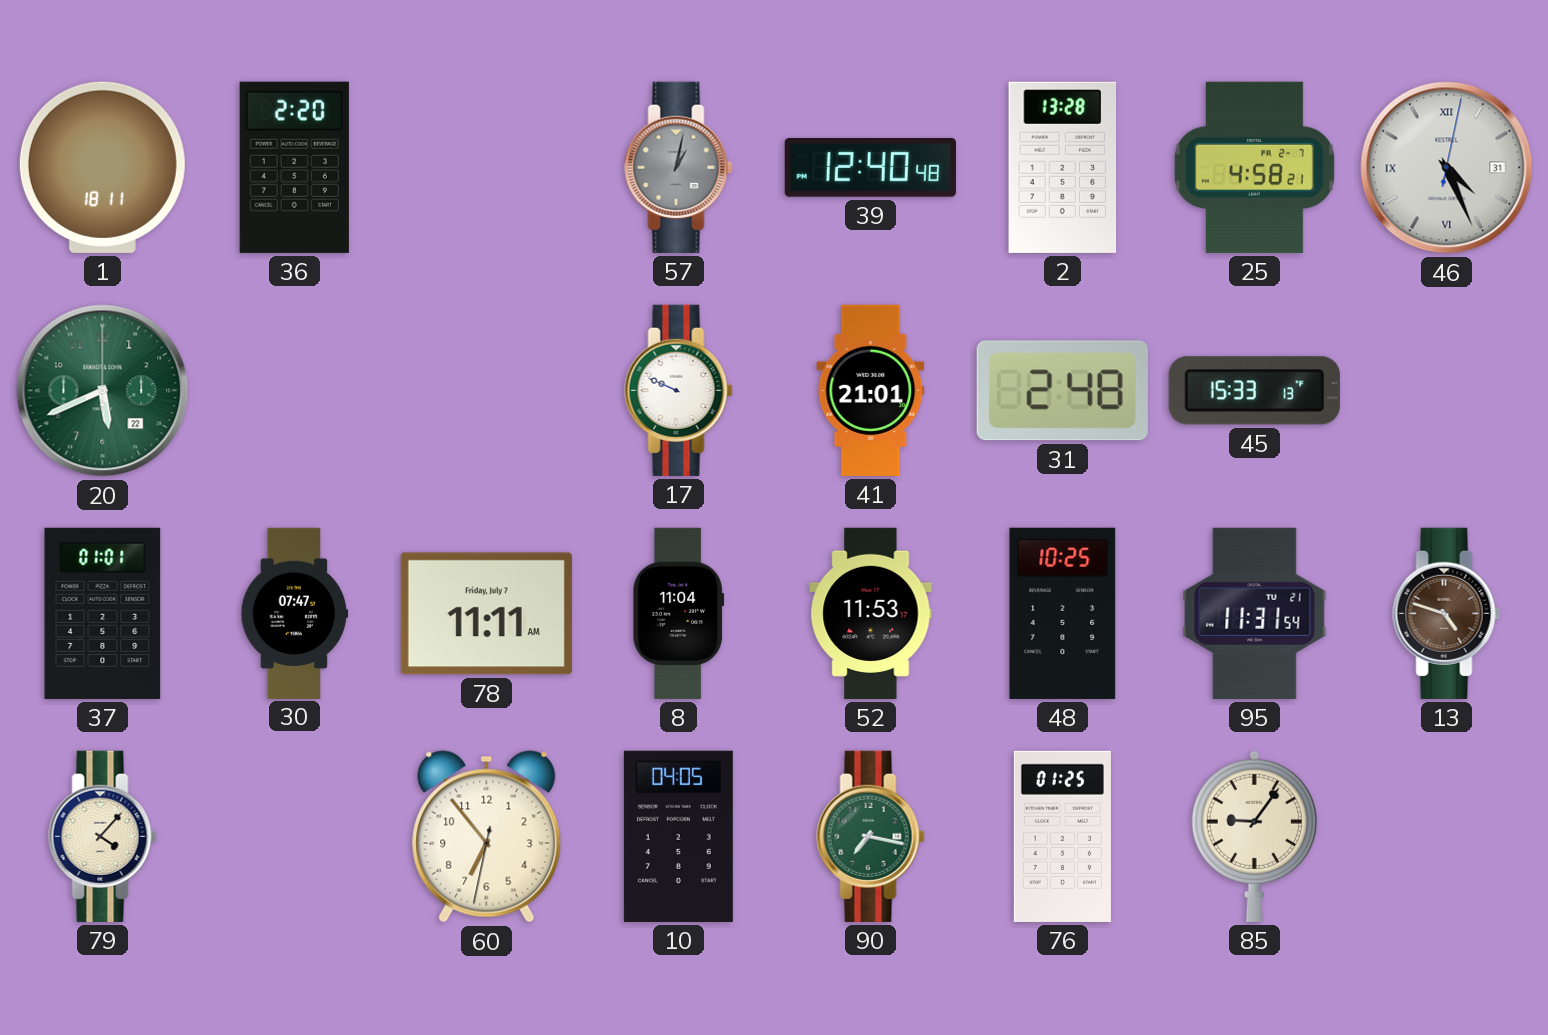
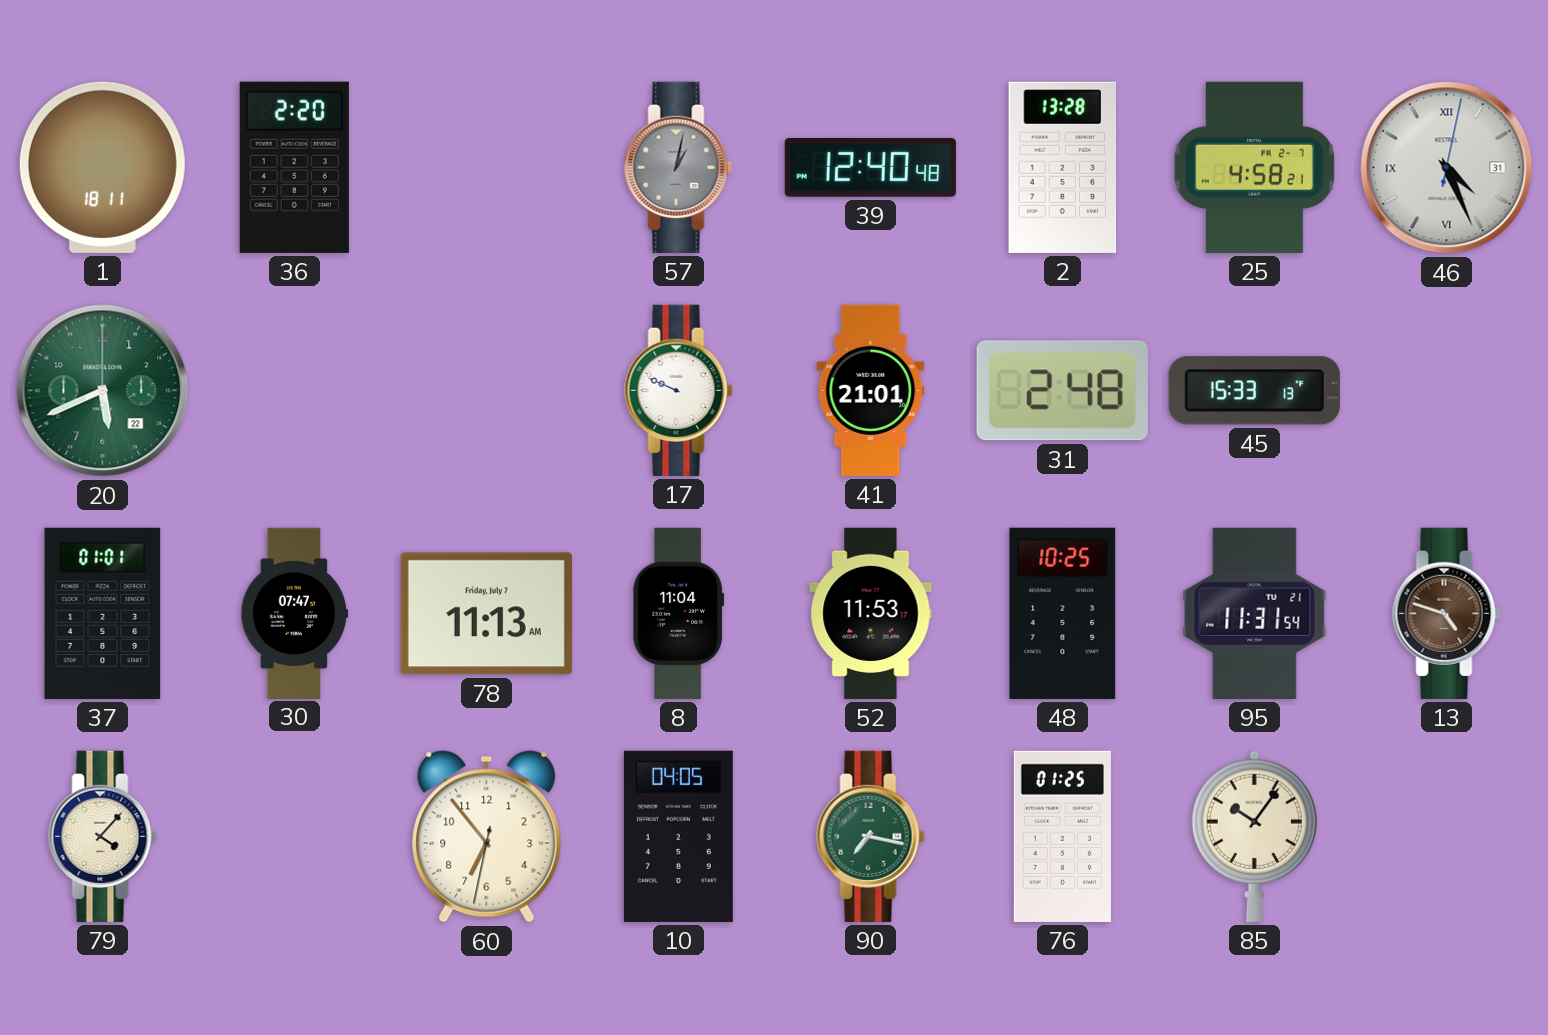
78: 11:11 -> 11:13
85: 9:06 -> 10:06
